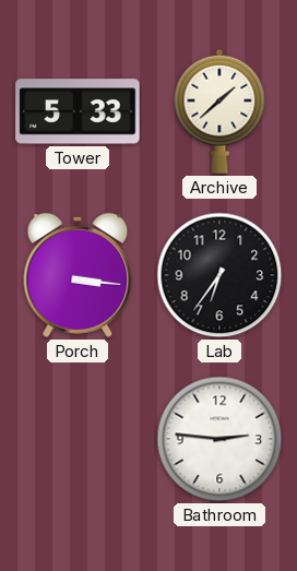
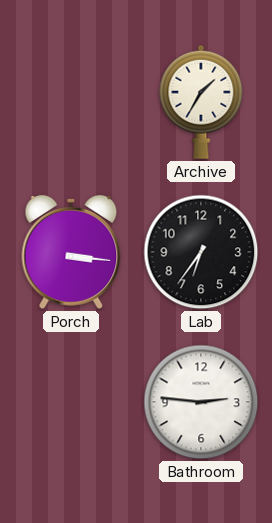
Tower: 5:33 -> none
Archive: 1:38 -> 1:35
